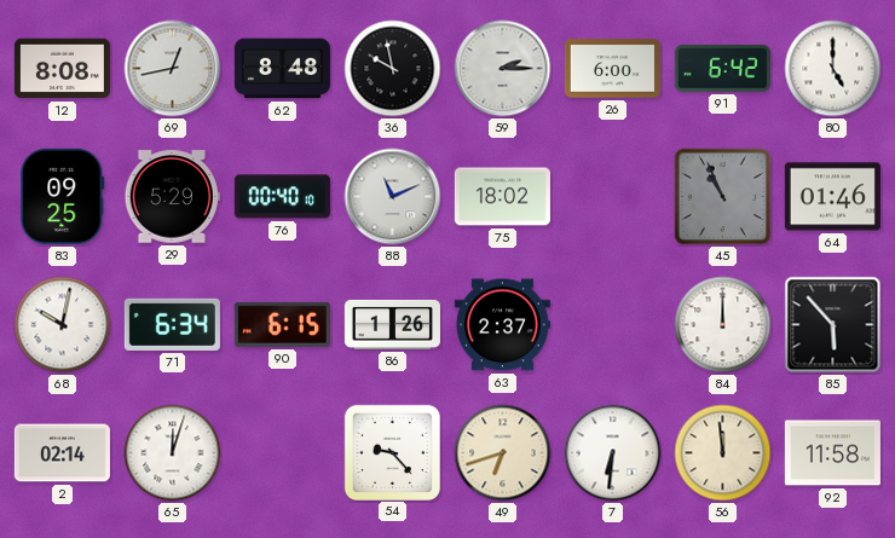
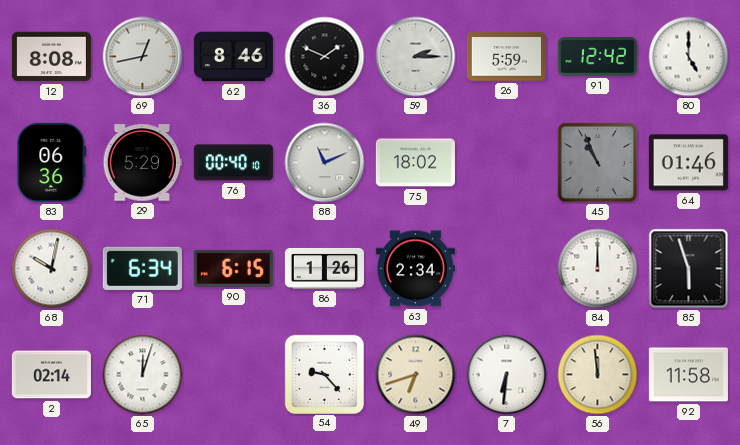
62: 8:48 -> 8:46
36: 9:58 -> 1:49
26: 6:00 -> 5:59
91: 6:42 -> 12:42
83: 09:25 -> 06:36
63: 2:37 -> 2:34
85: 5:53 -> 5:57
